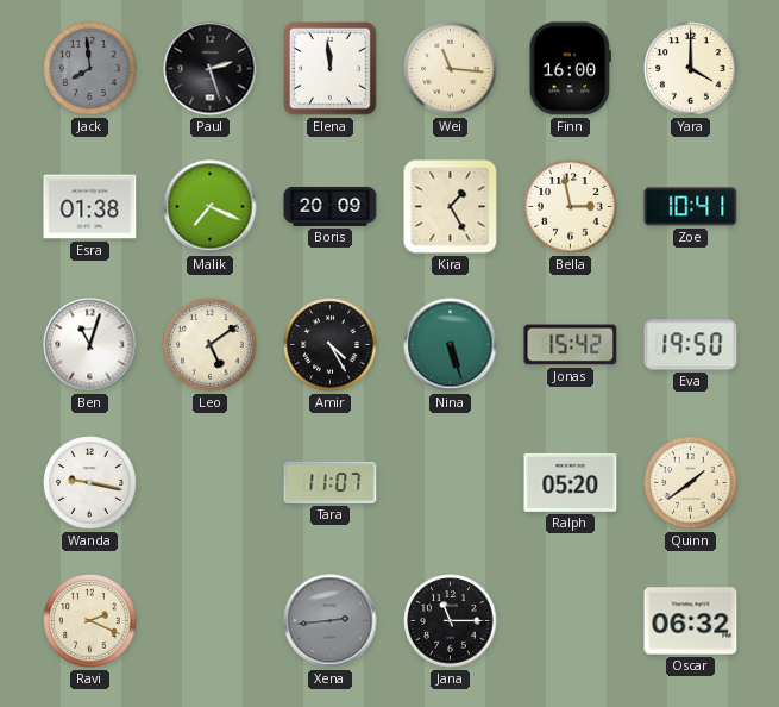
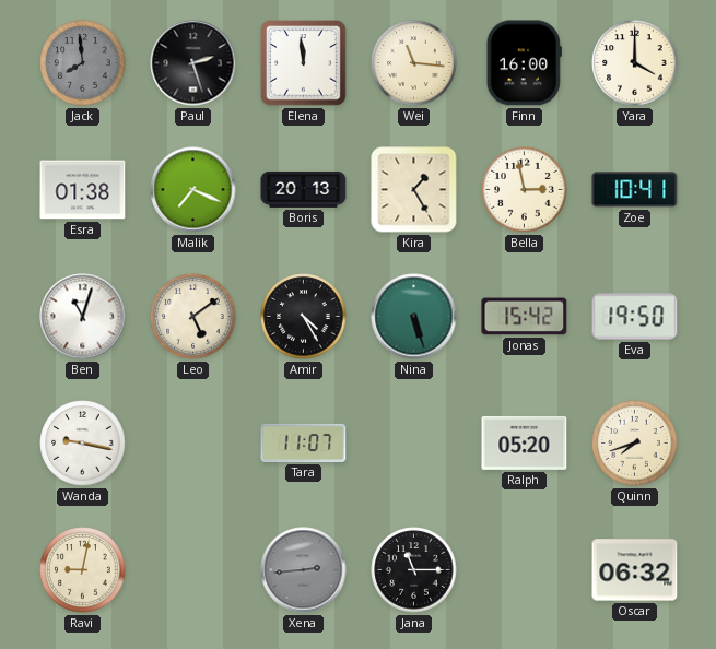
Boris: 20:09 -> 20:13
Quinn: 1:39 -> 7:42
Ravi: 2:19 -> 9:02
